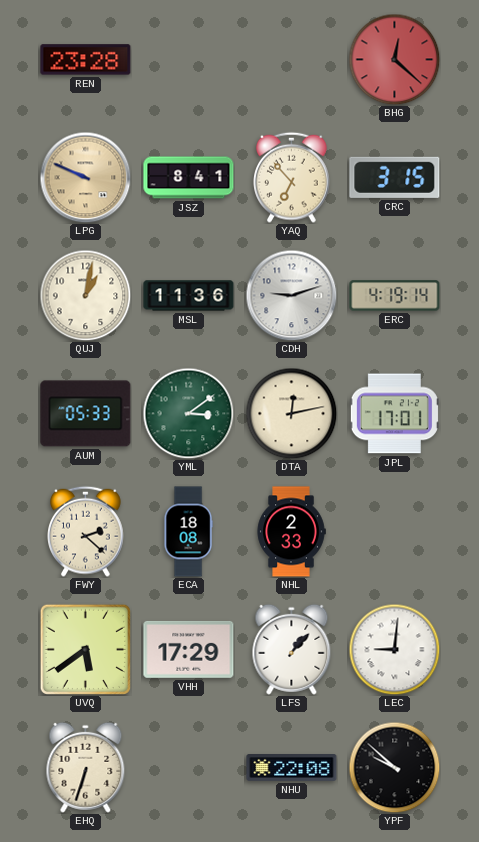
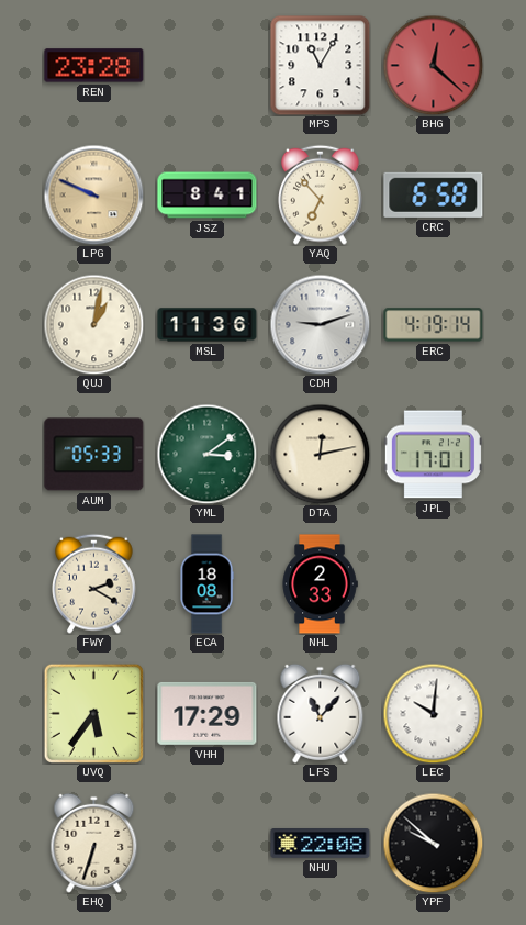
MPS: none -> 11:05
CRC: 3:15 -> 6:58
FWY: 2:22 -> 2:20
UVQ: 5:39 -> 5:36
LFS: 1:07 -> 11:07
LEC: 9:01 -> 10:01
